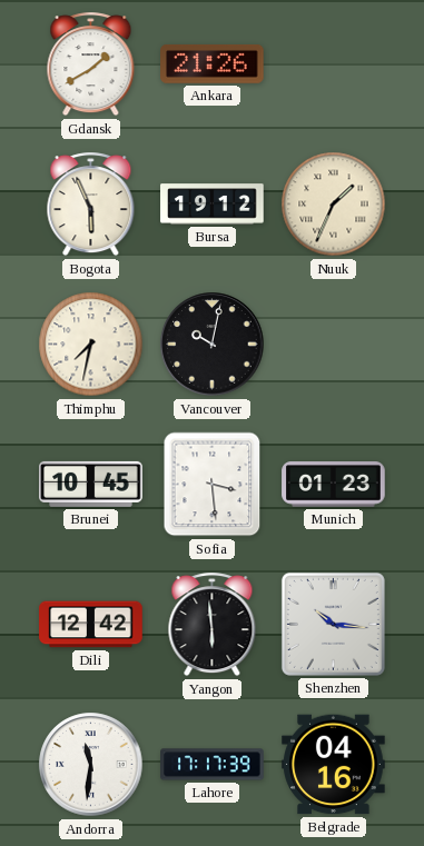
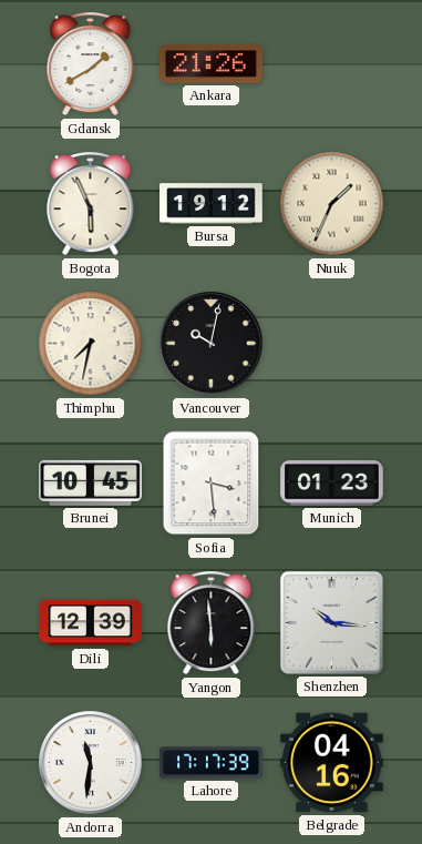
Dili: 12:42 -> 12:39
